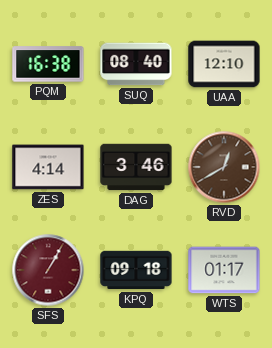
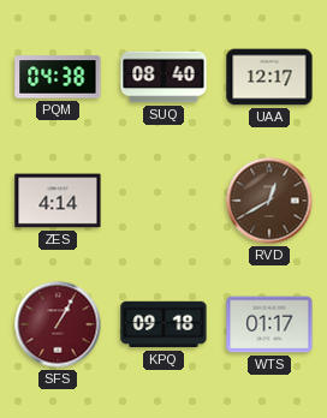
PQM: 16:38 -> 04:38
UAA: 12:10 -> 12:17
DAG: 3:46 -> none
